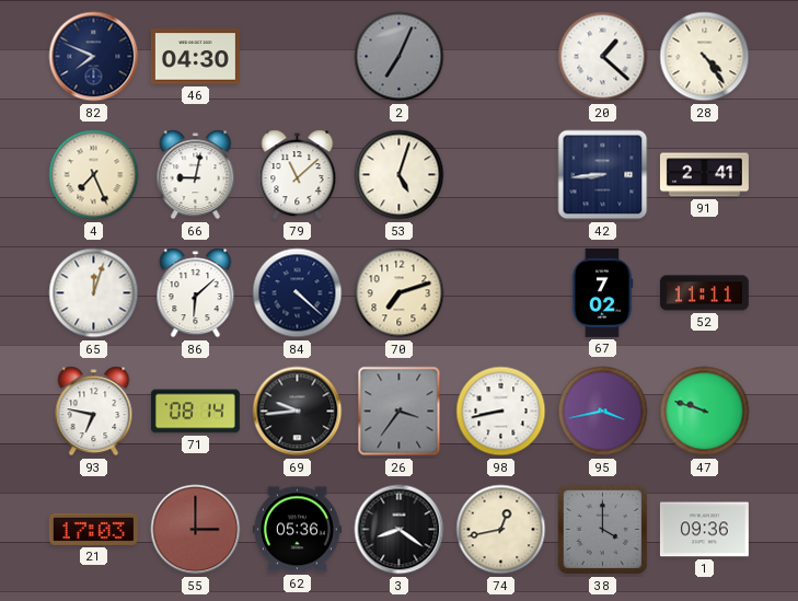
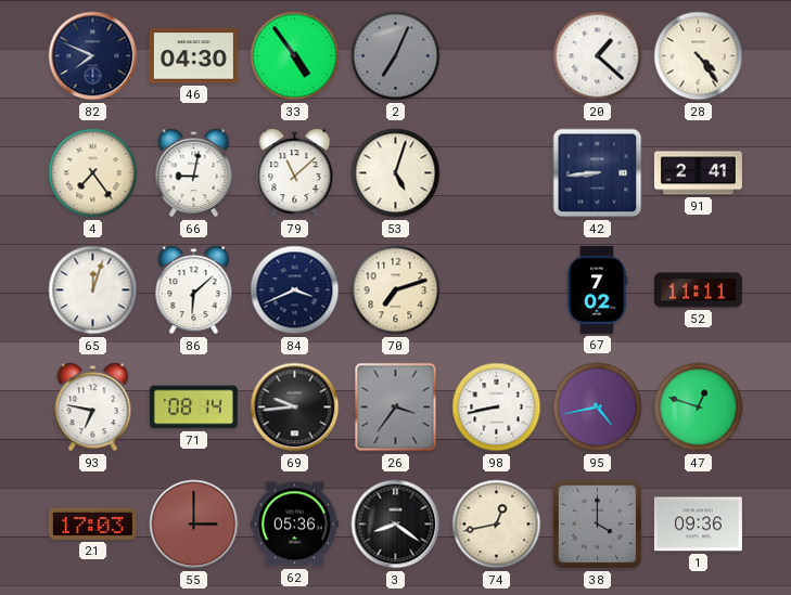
33: none -> 4:54
4: 7:26 -> 7:24
84: 4:22 -> 3:41
95: 3:43 -> 4:43
47: 9:48 -> 12:48
